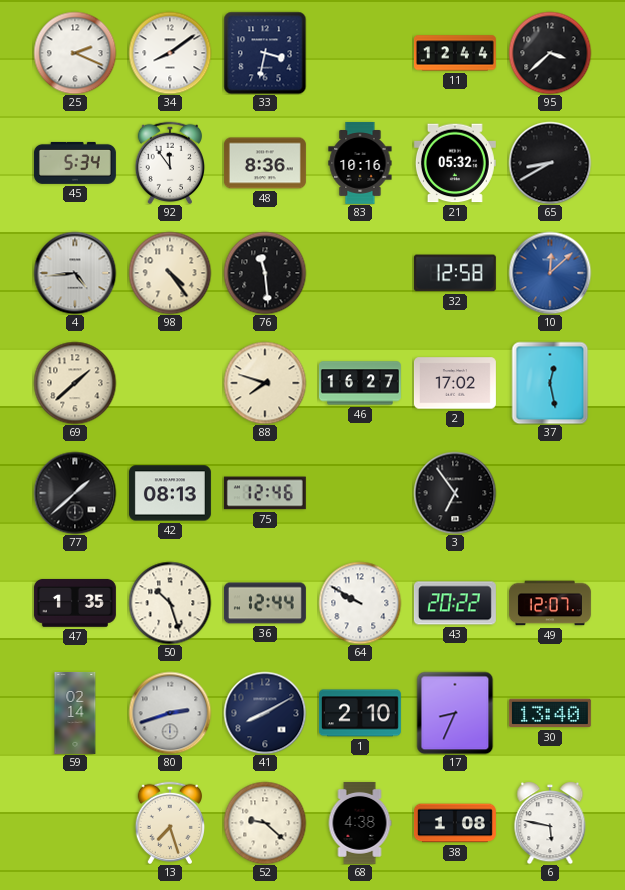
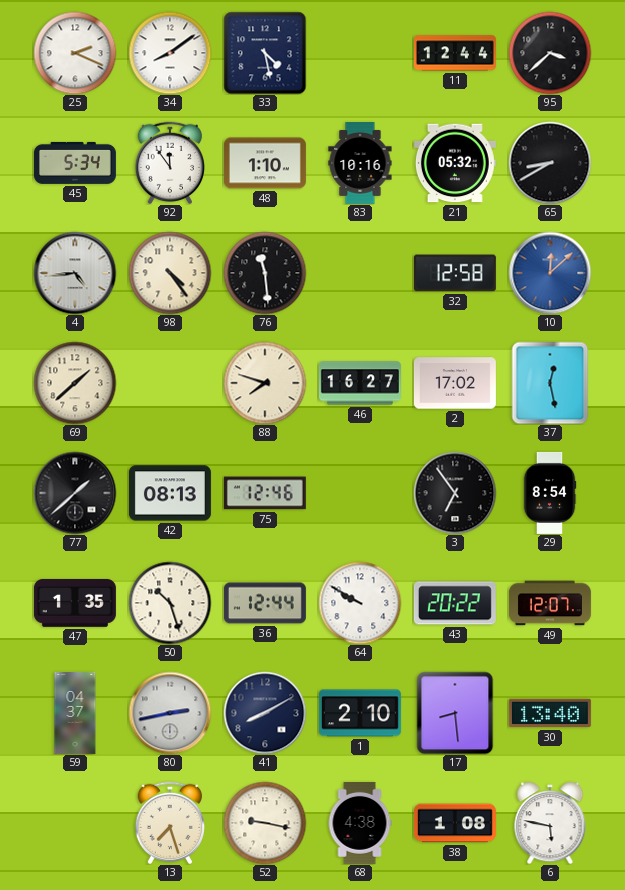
33: 3:32 -> 4:28
48: 8:36 -> 1:10
29: none -> 8:54
59: 02:14 -> 04:37
80: 2:42 -> 2:43
17: 8:34 -> 8:29
52: 9:22 -> 9:17
